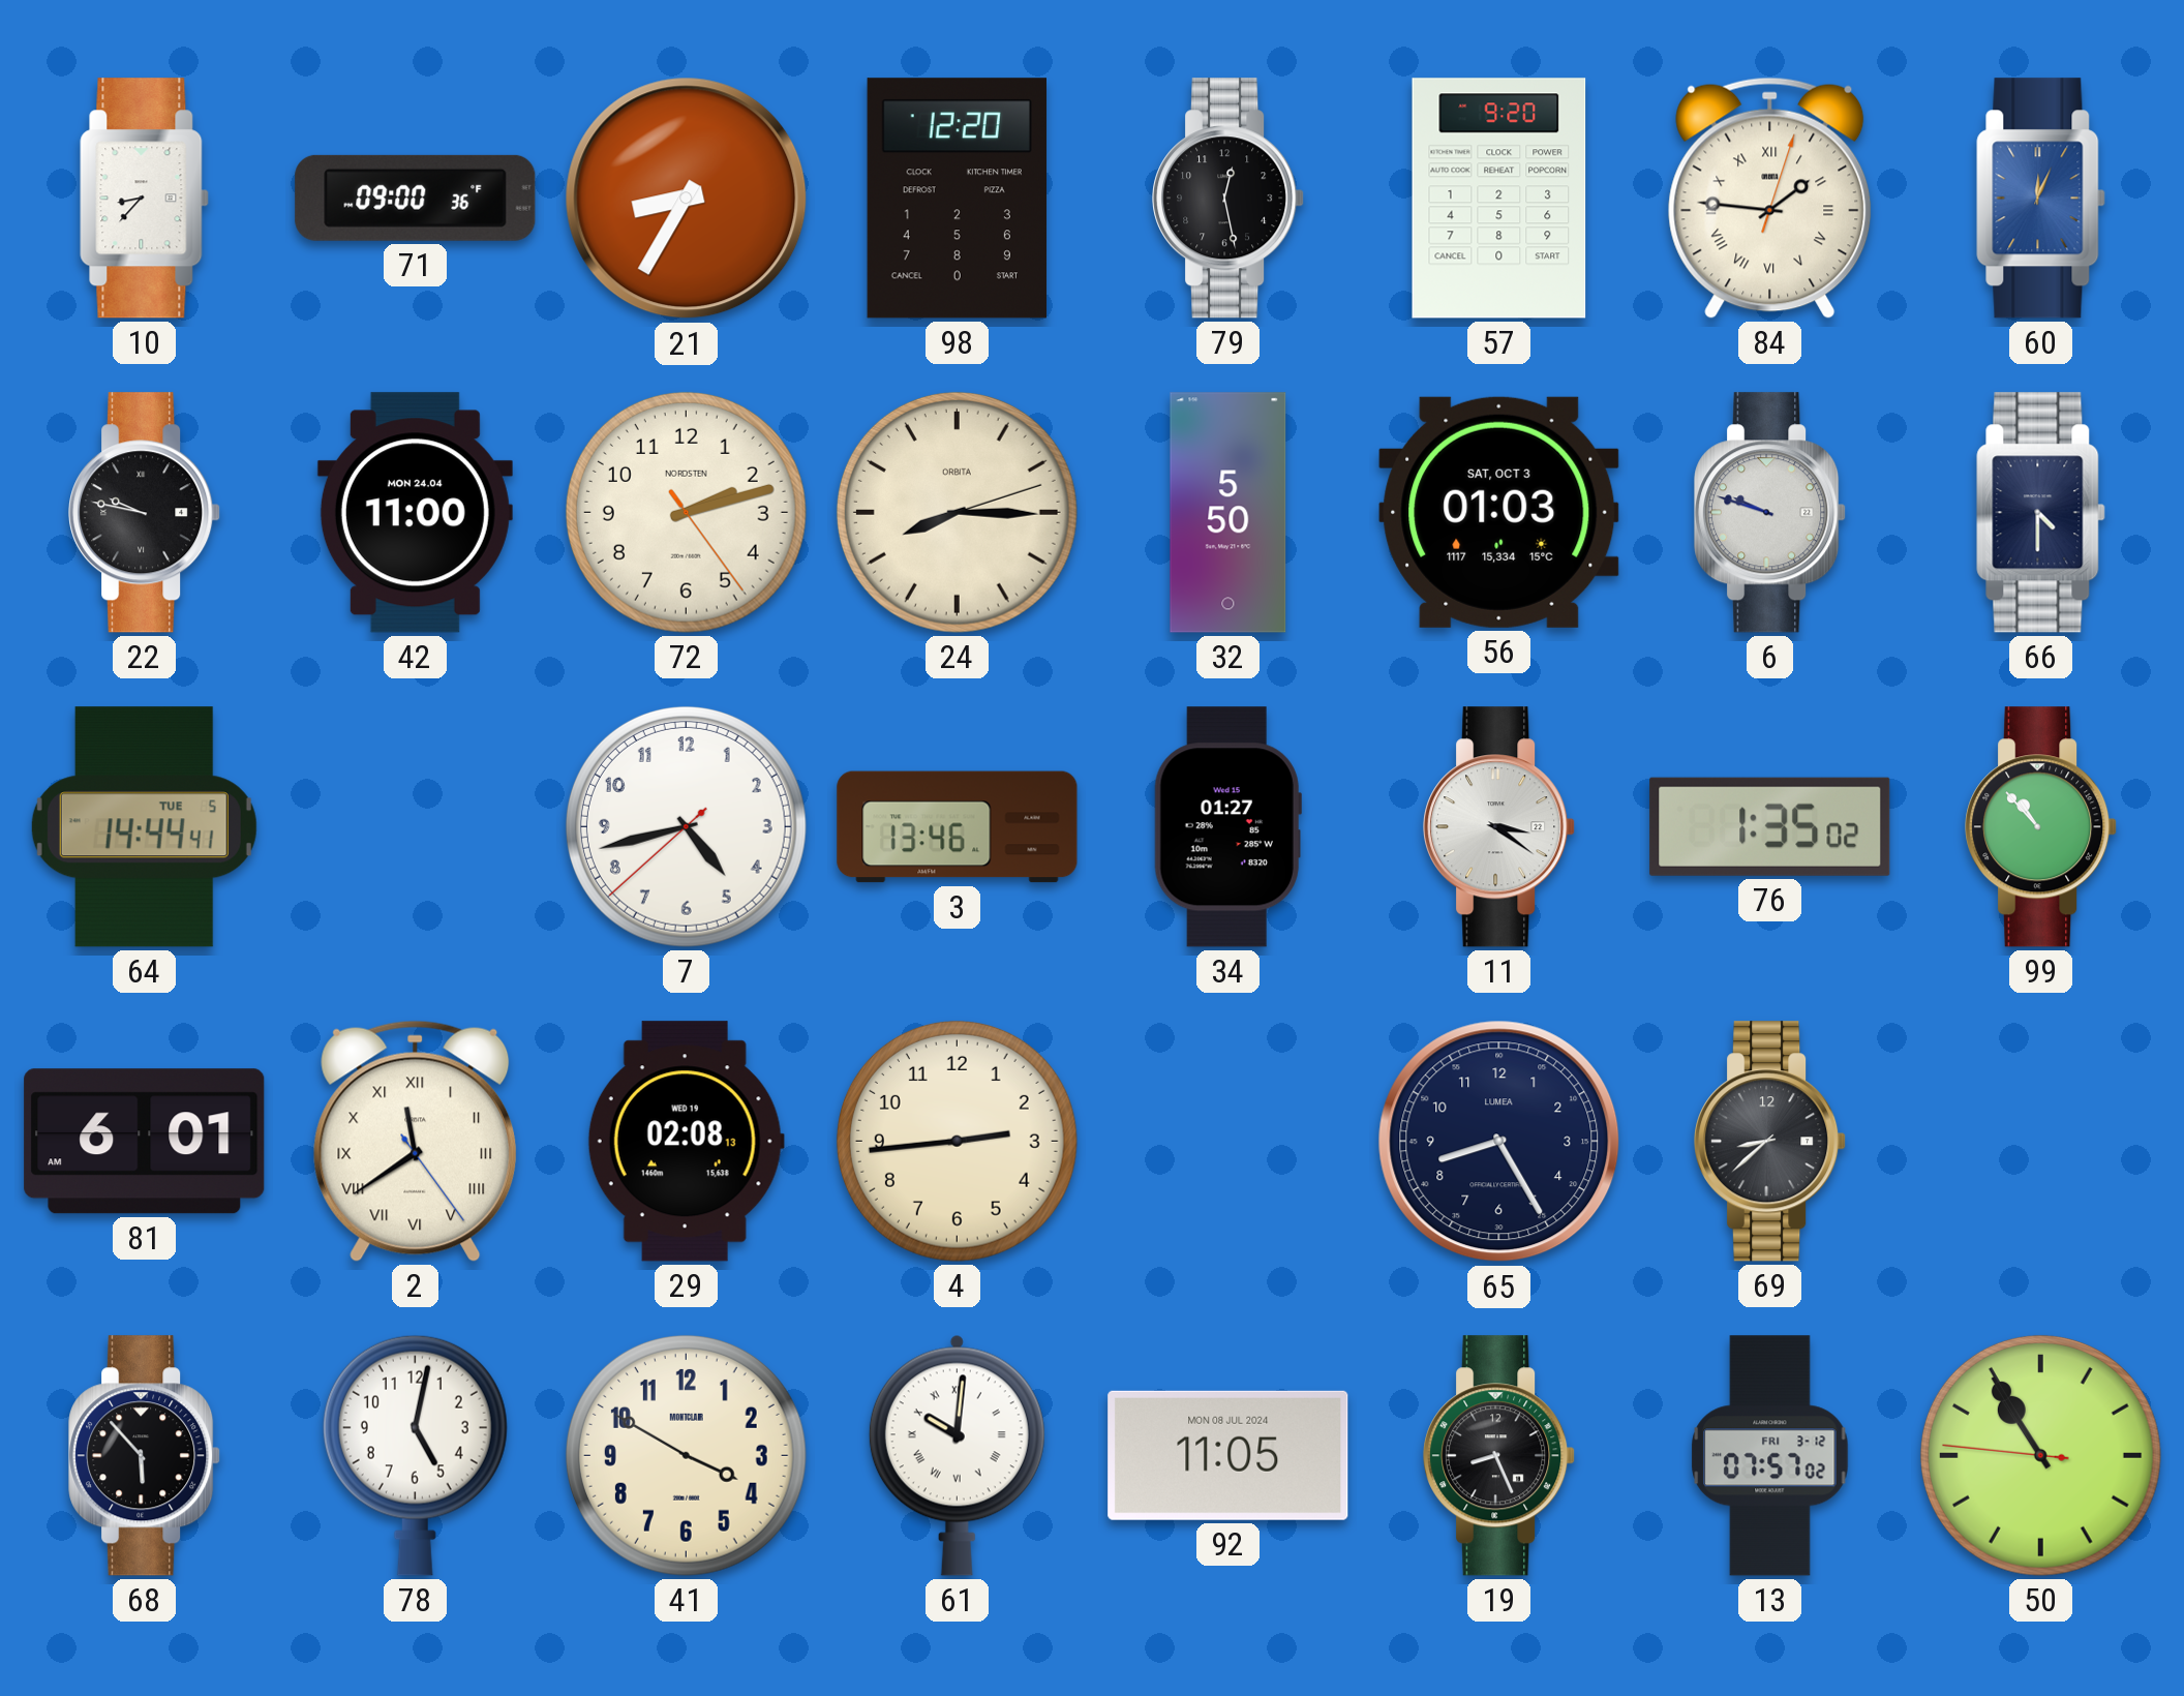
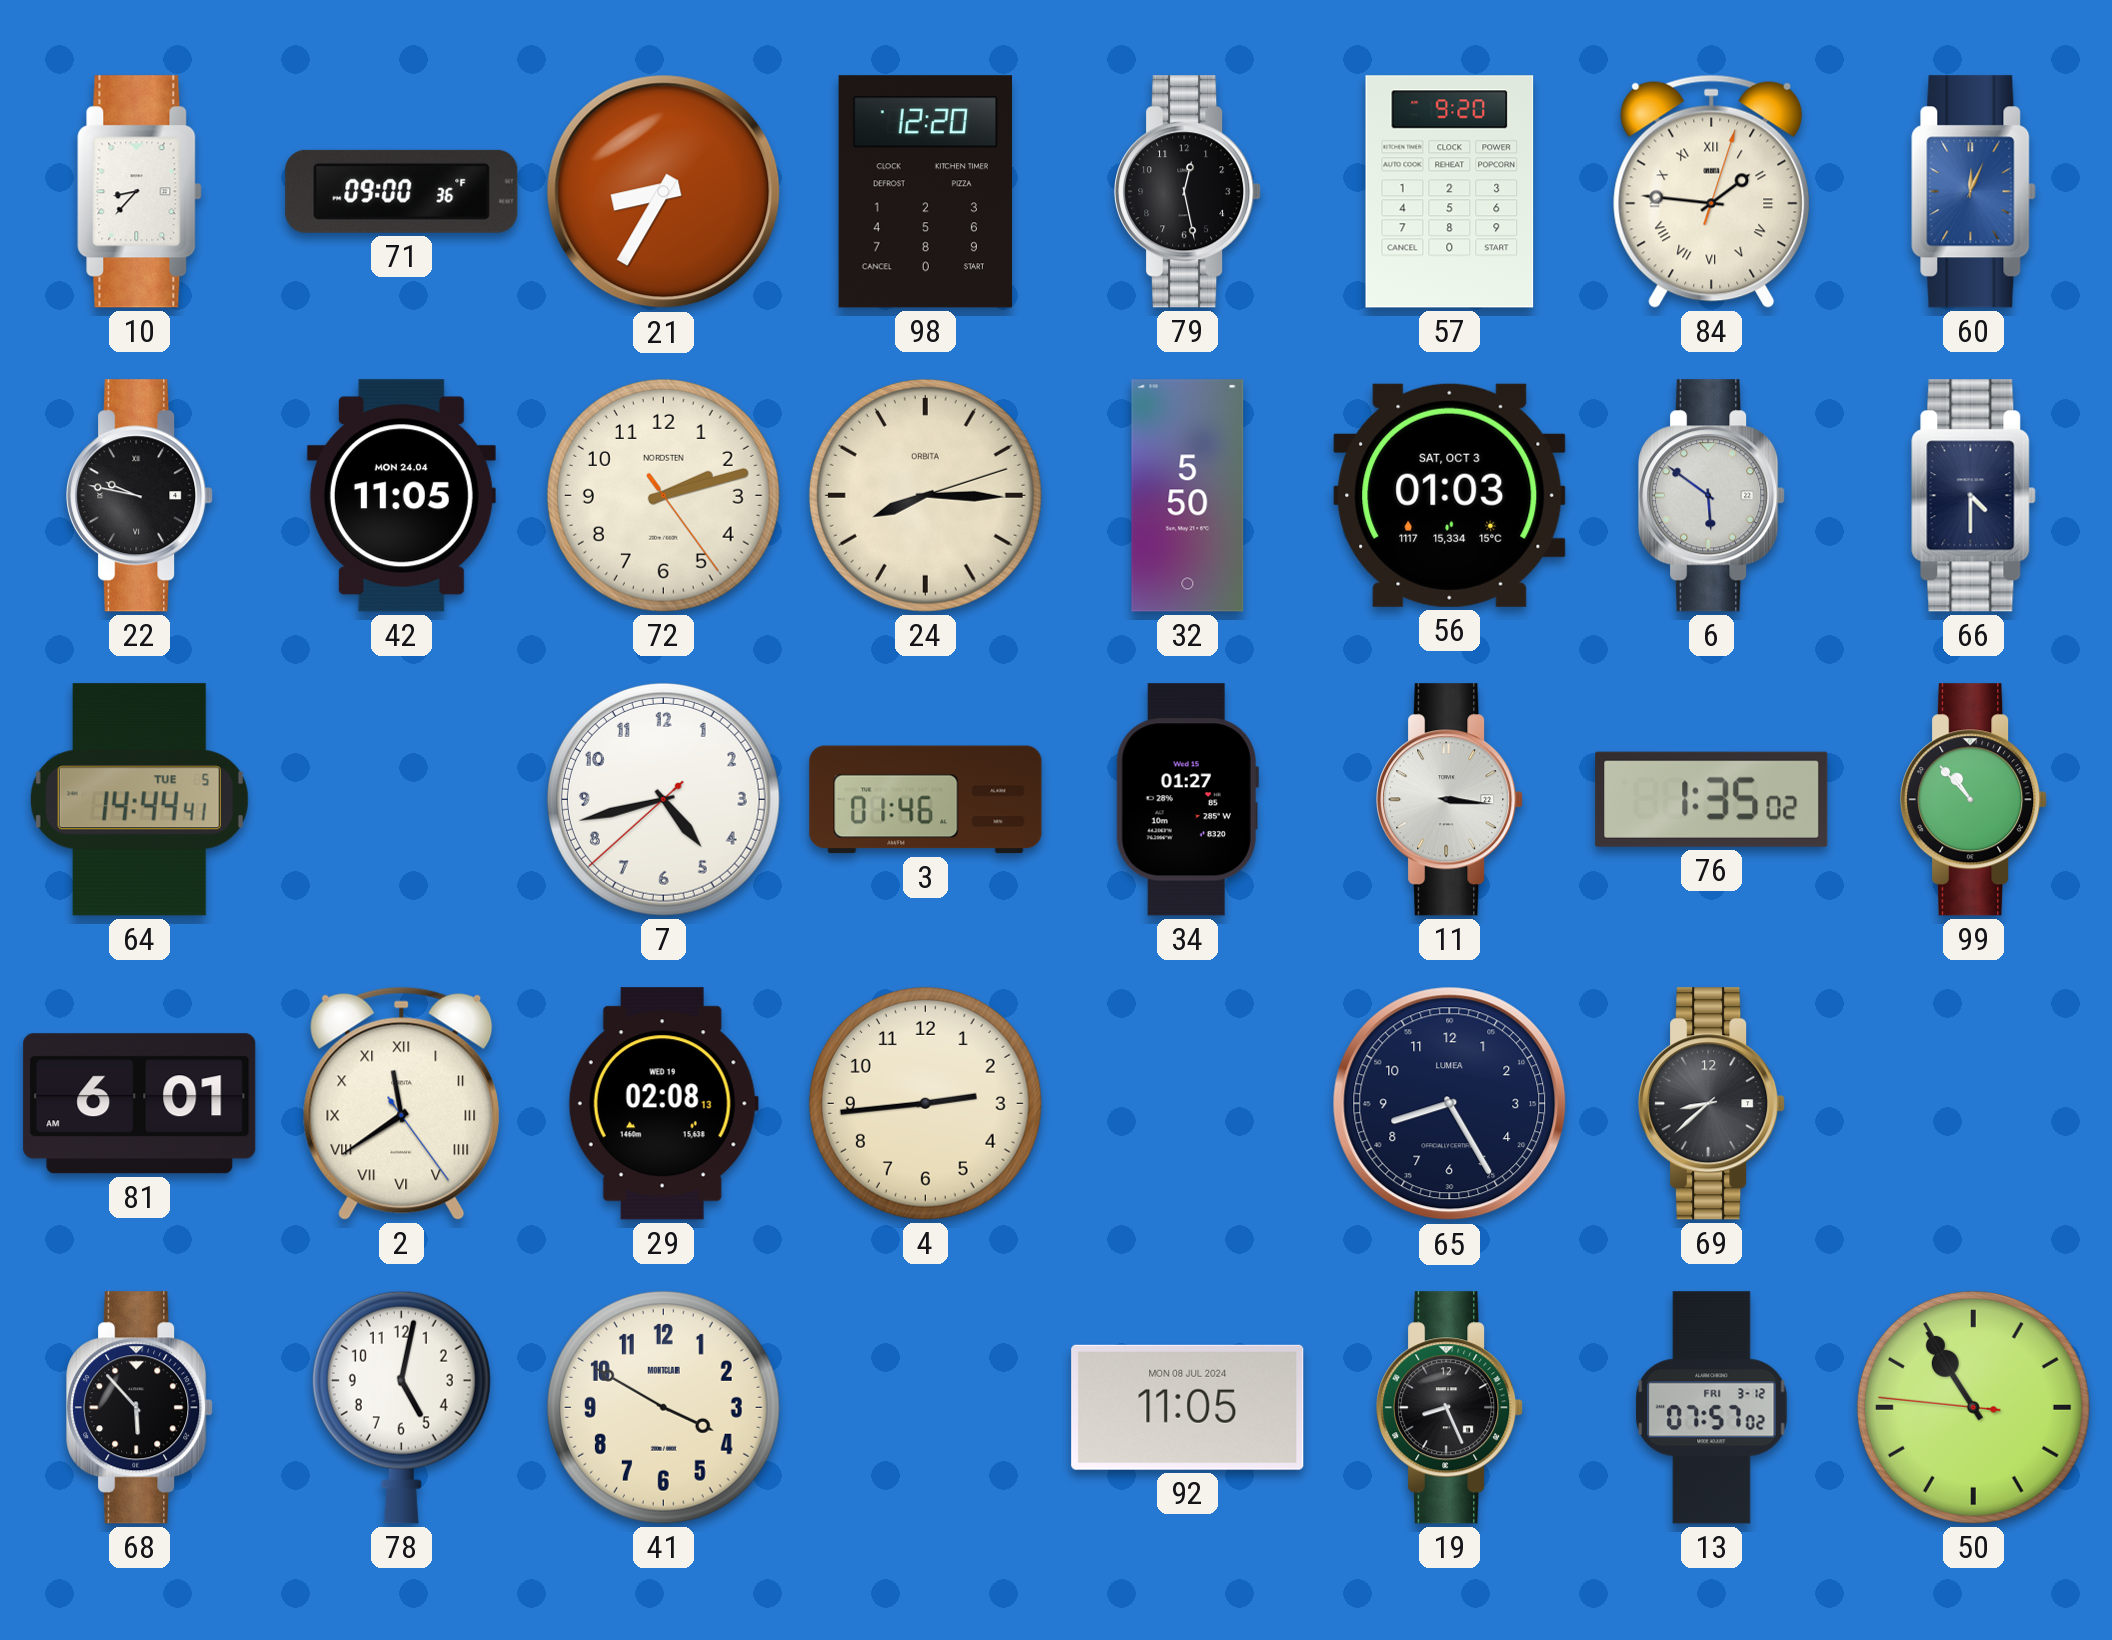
42: 11:00 -> 11:05
6: 9:48 -> 5:51
3: 13:46 -> 01:46
11: 3:21 -> 3:16
61: 10:01 -> none
